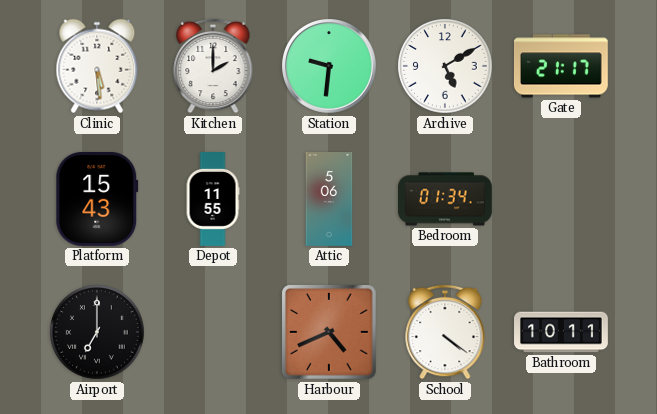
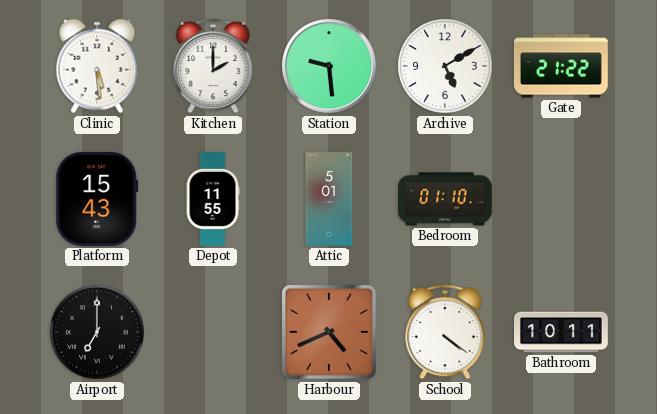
Station: 9:31 -> 9:29
Gate: 21:17 -> 21:22
Attic: 5:06 -> 5:01
Bedroom: 01:34 -> 01:10
